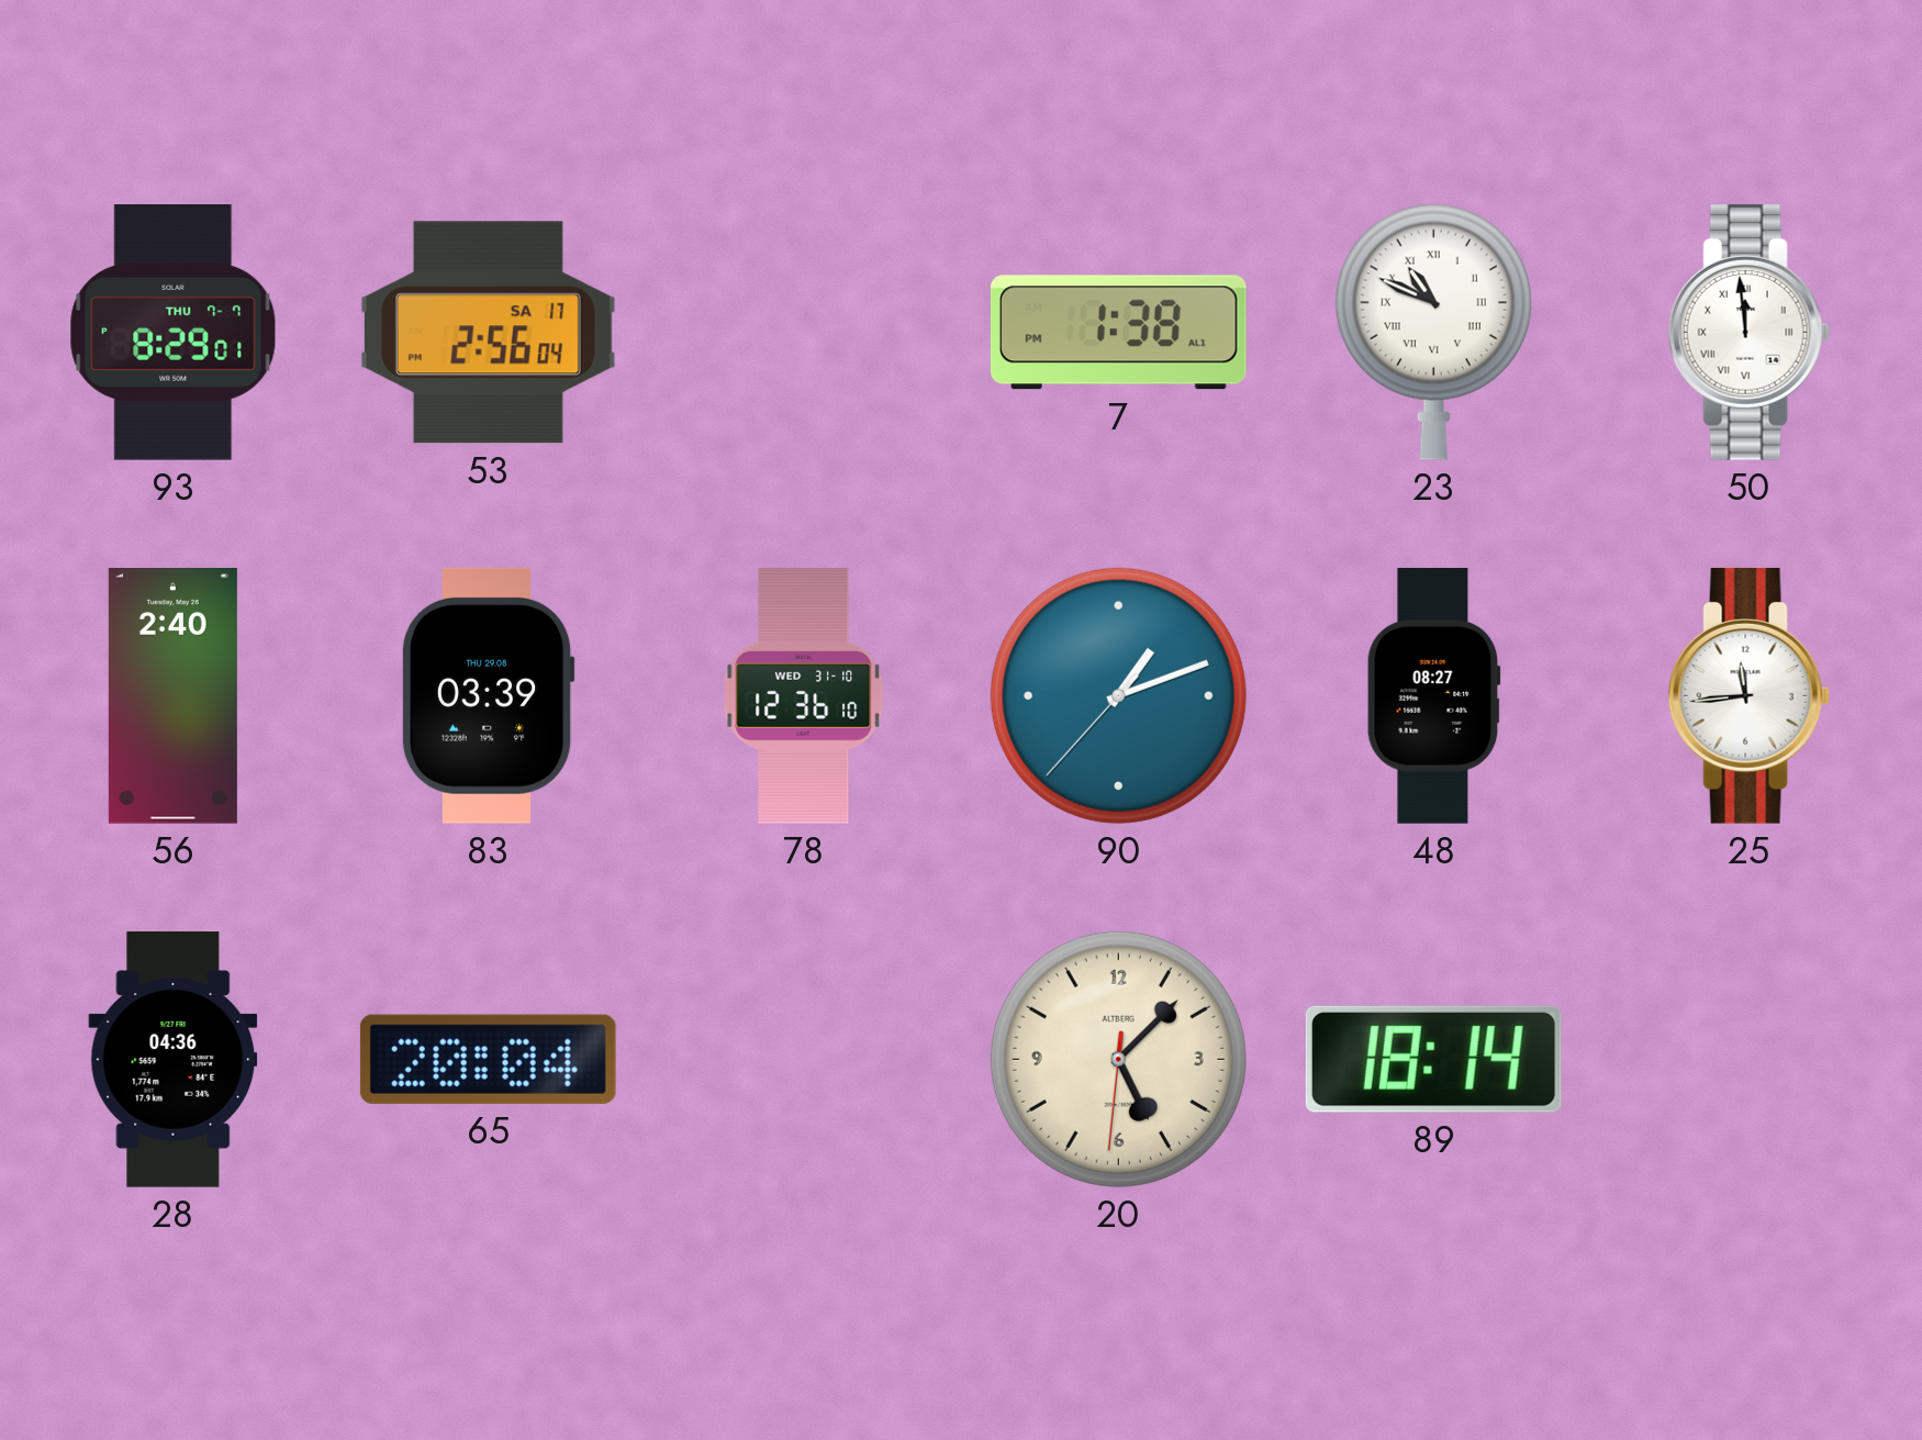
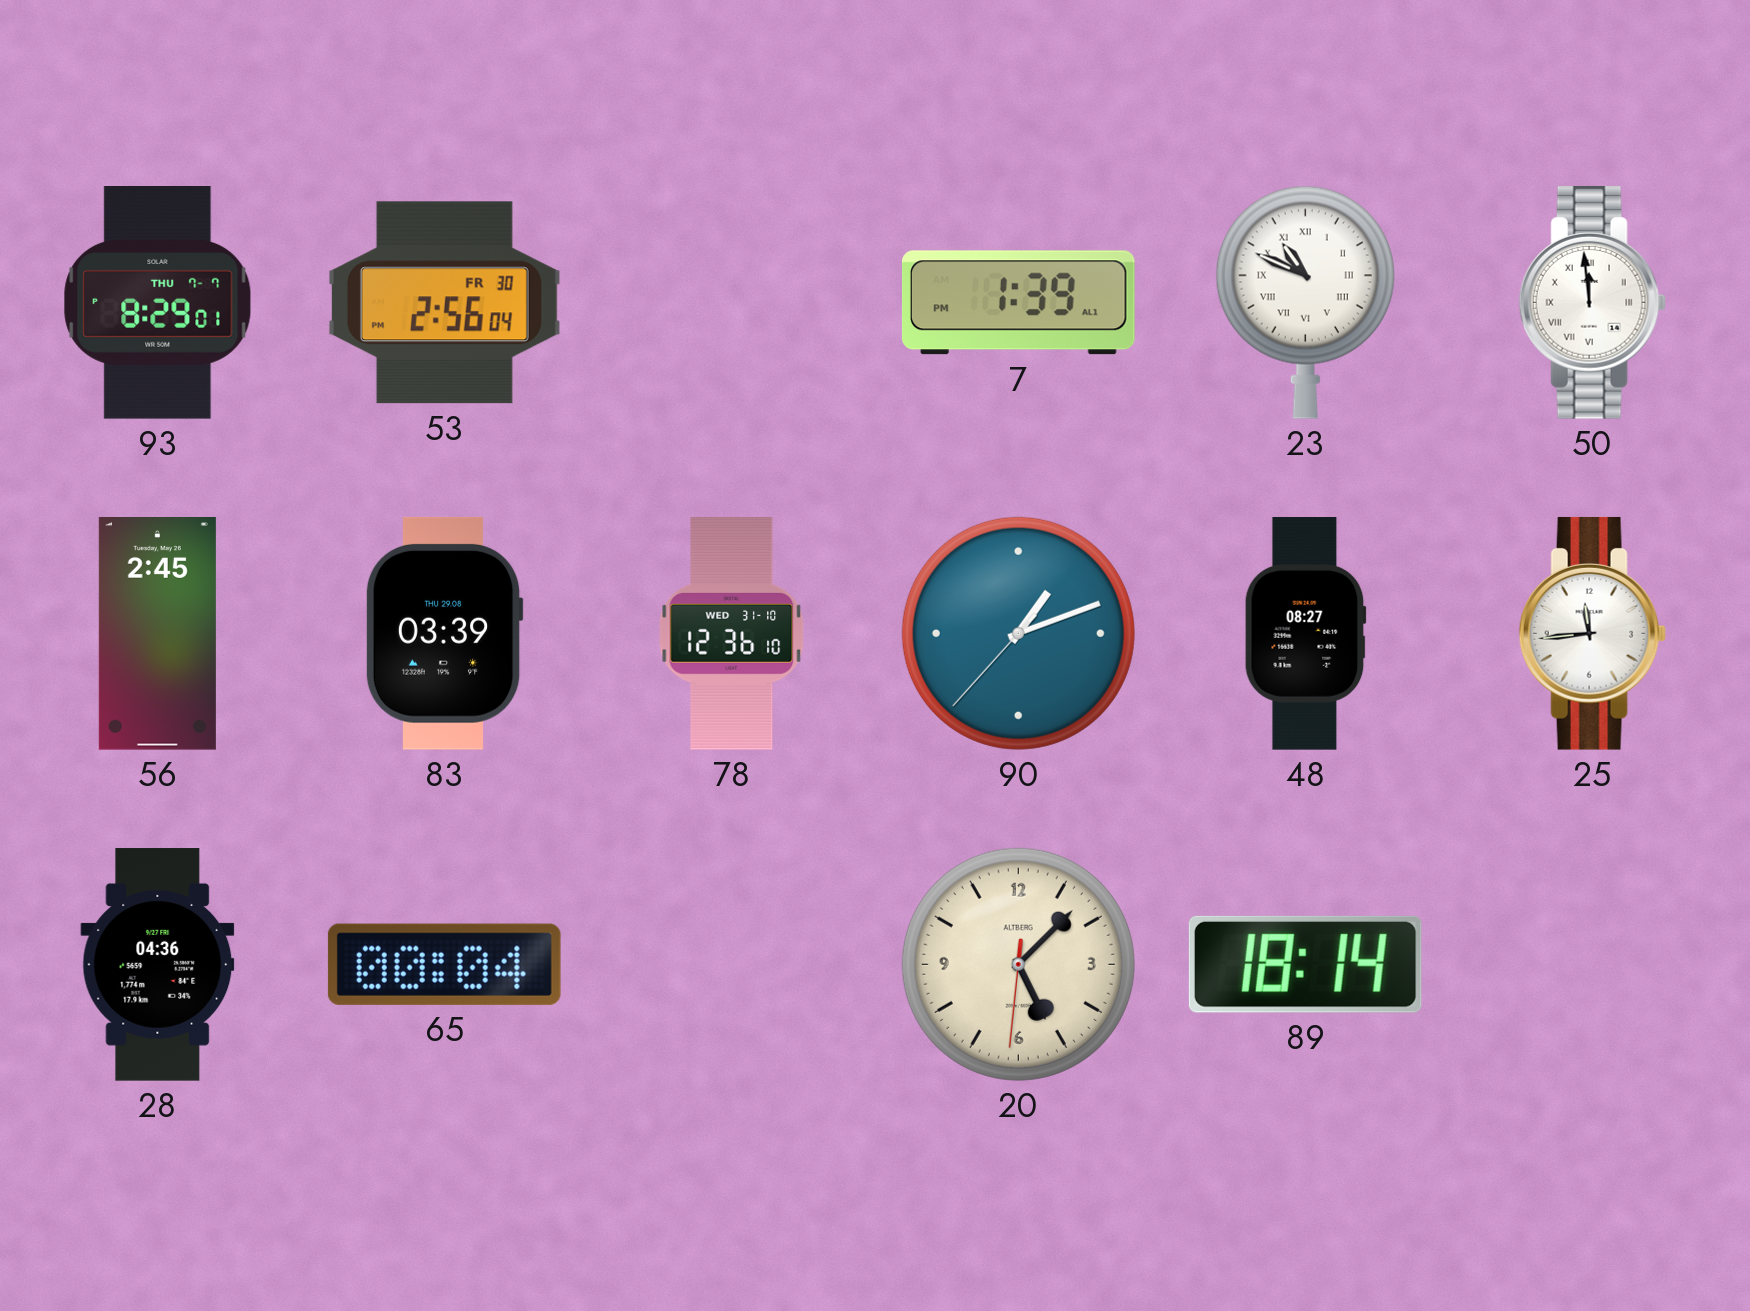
53 date: SA 17 -> FR 30
7: 1:38 -> 1:39
56: 2:40 -> 2:45
65: 20:04 -> 00:04
